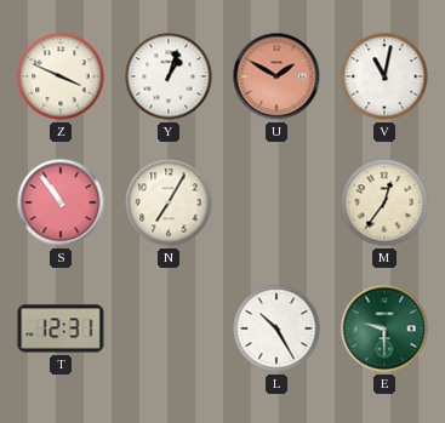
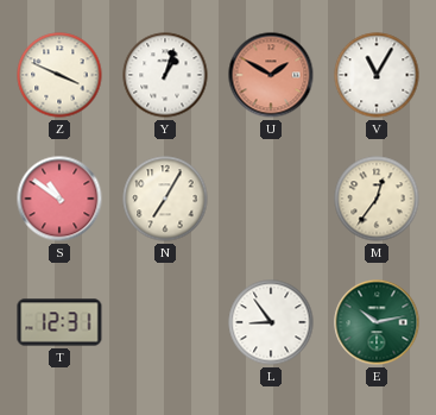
V: 11:02 -> 11:05
S: 10:54 -> 10:51
L: 10:25 -> 8:54
E: 9:30 -> 10:13
